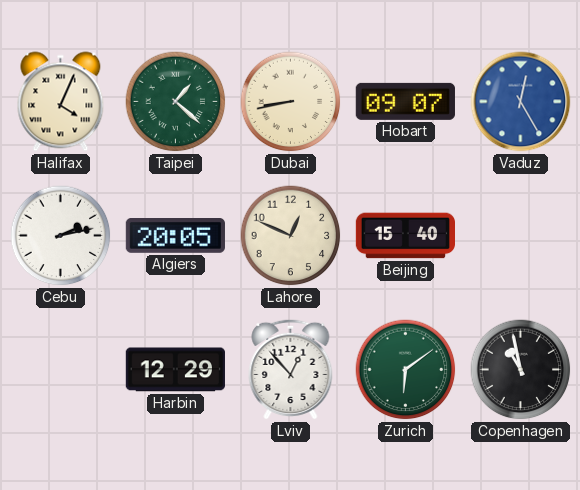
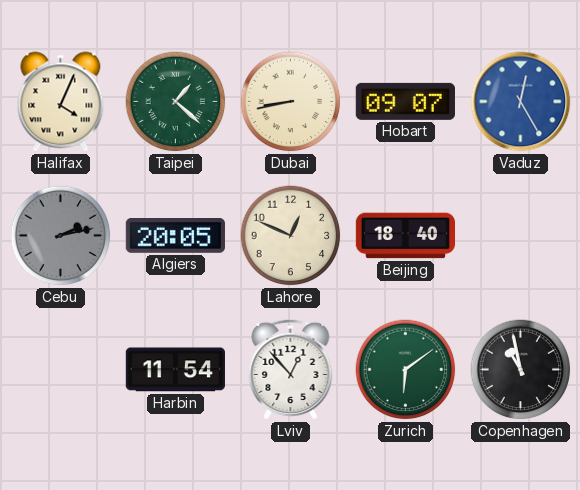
Cebu dial: white -> grey
Beijing: 15:40 -> 18:40
Harbin: 12:29 -> 11:54
